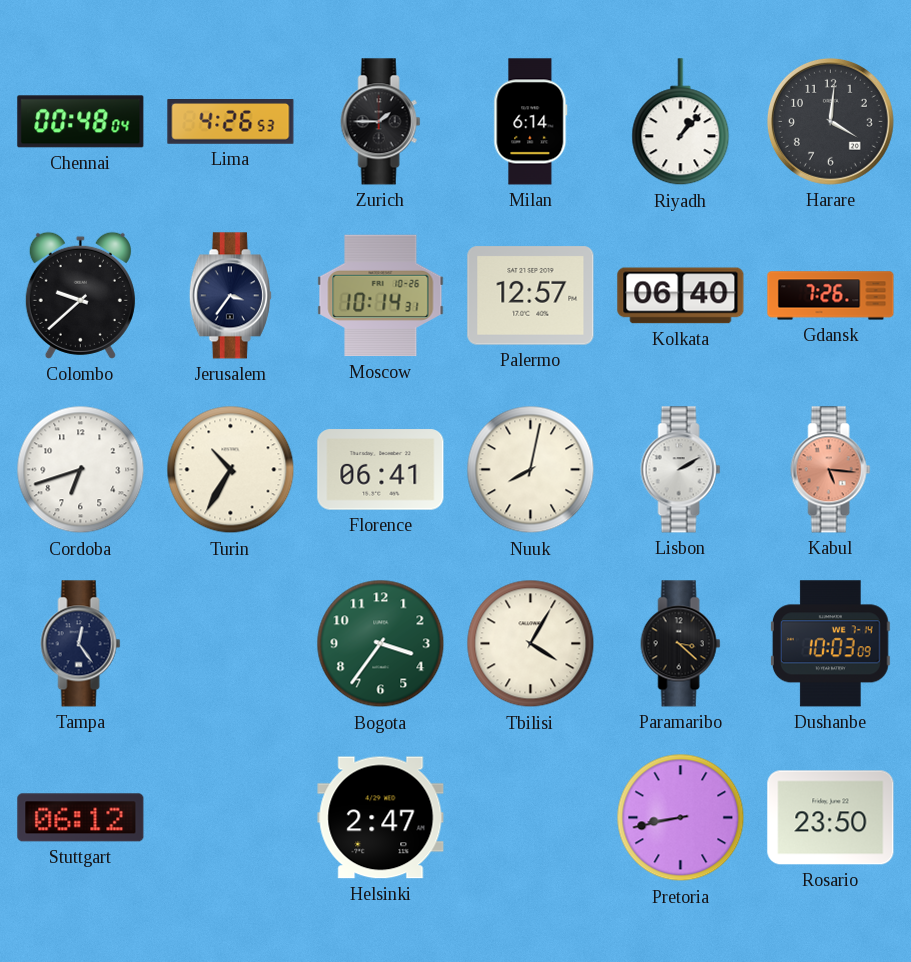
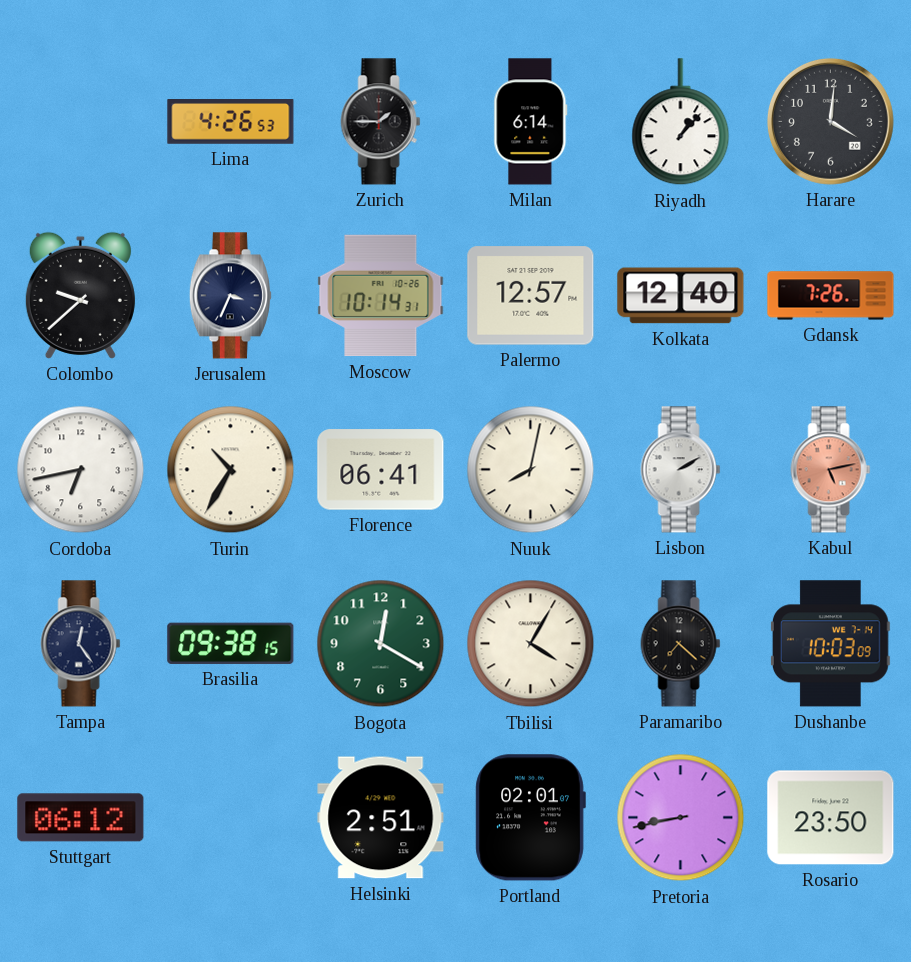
Chennai: 00:48 -> none
Jerusalem: 3:36 -> 3:34
Kolkata: 06:40 -> 12:40
Cordoba: 6:42 -> 6:43
Kabul: 5:16 -> 5:13
Brasilia: none -> 09:38
Bogota: 3:36 -> 12:20
Paramaribo: 3:22 -> 7:22
Helsinki: 2:47 -> 2:51
Portland: none -> 02:01
